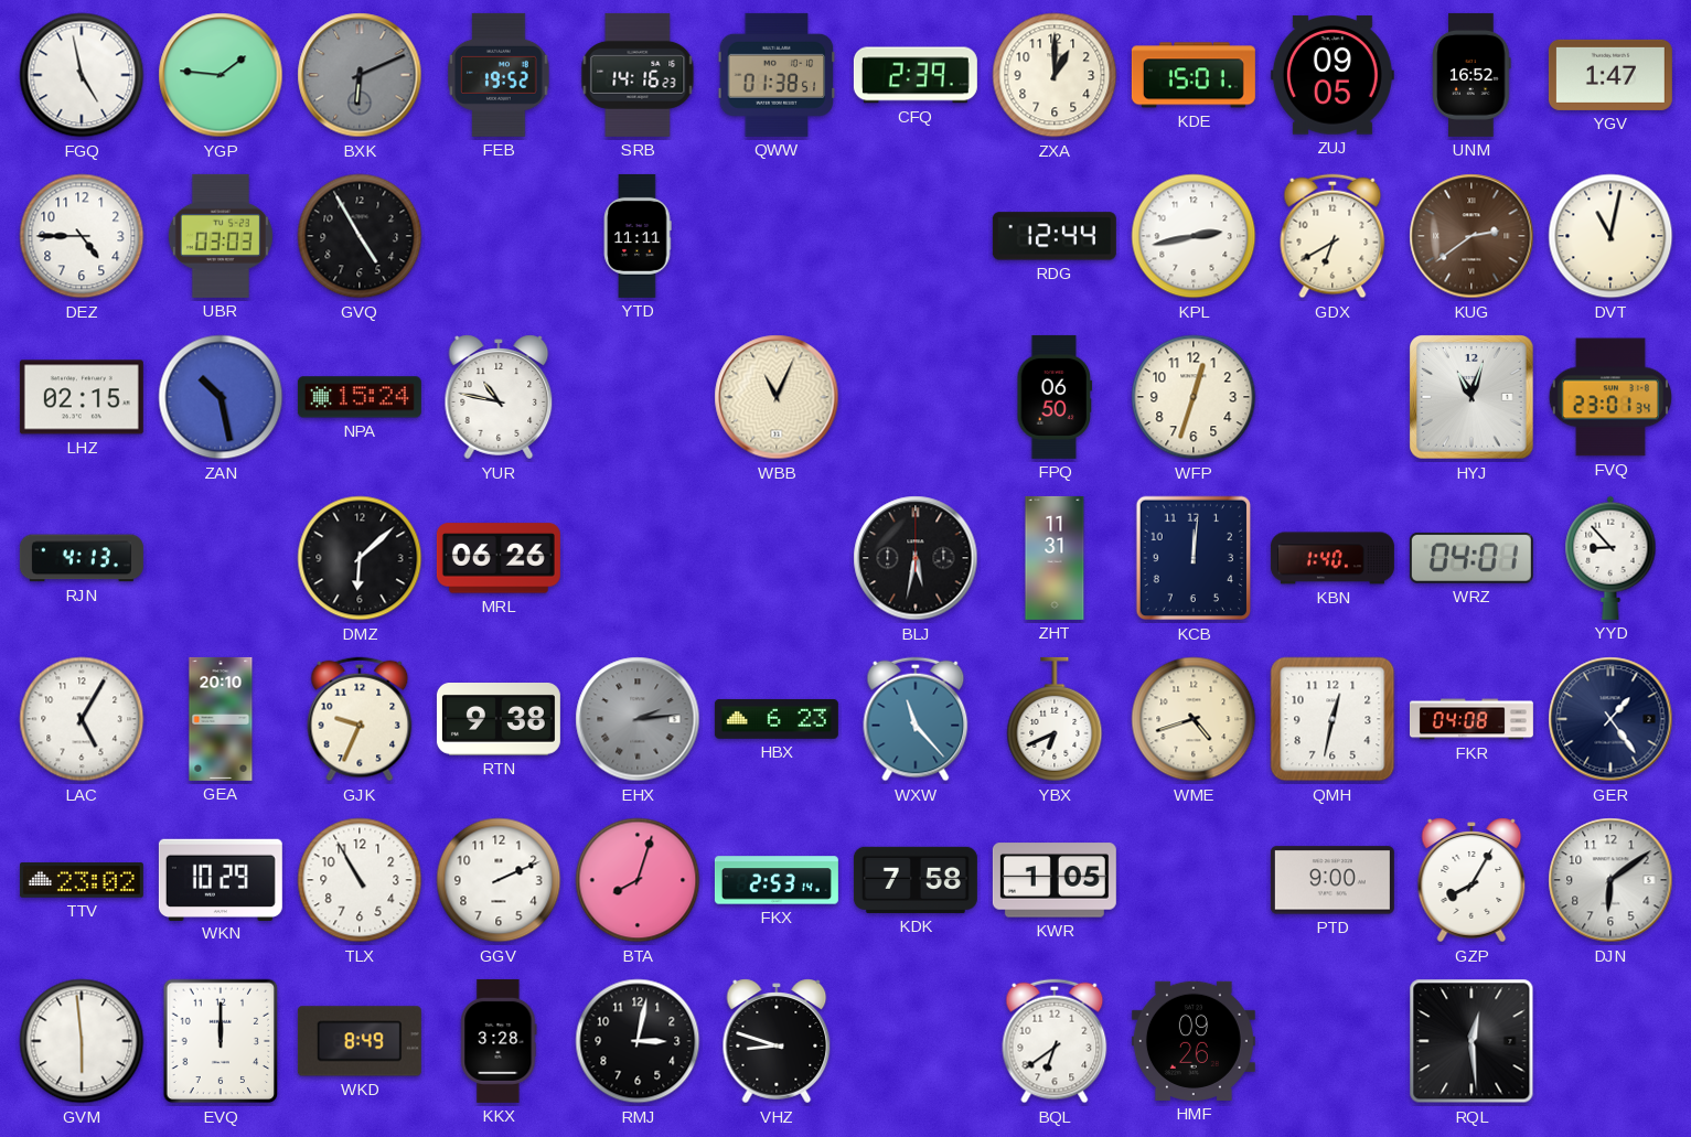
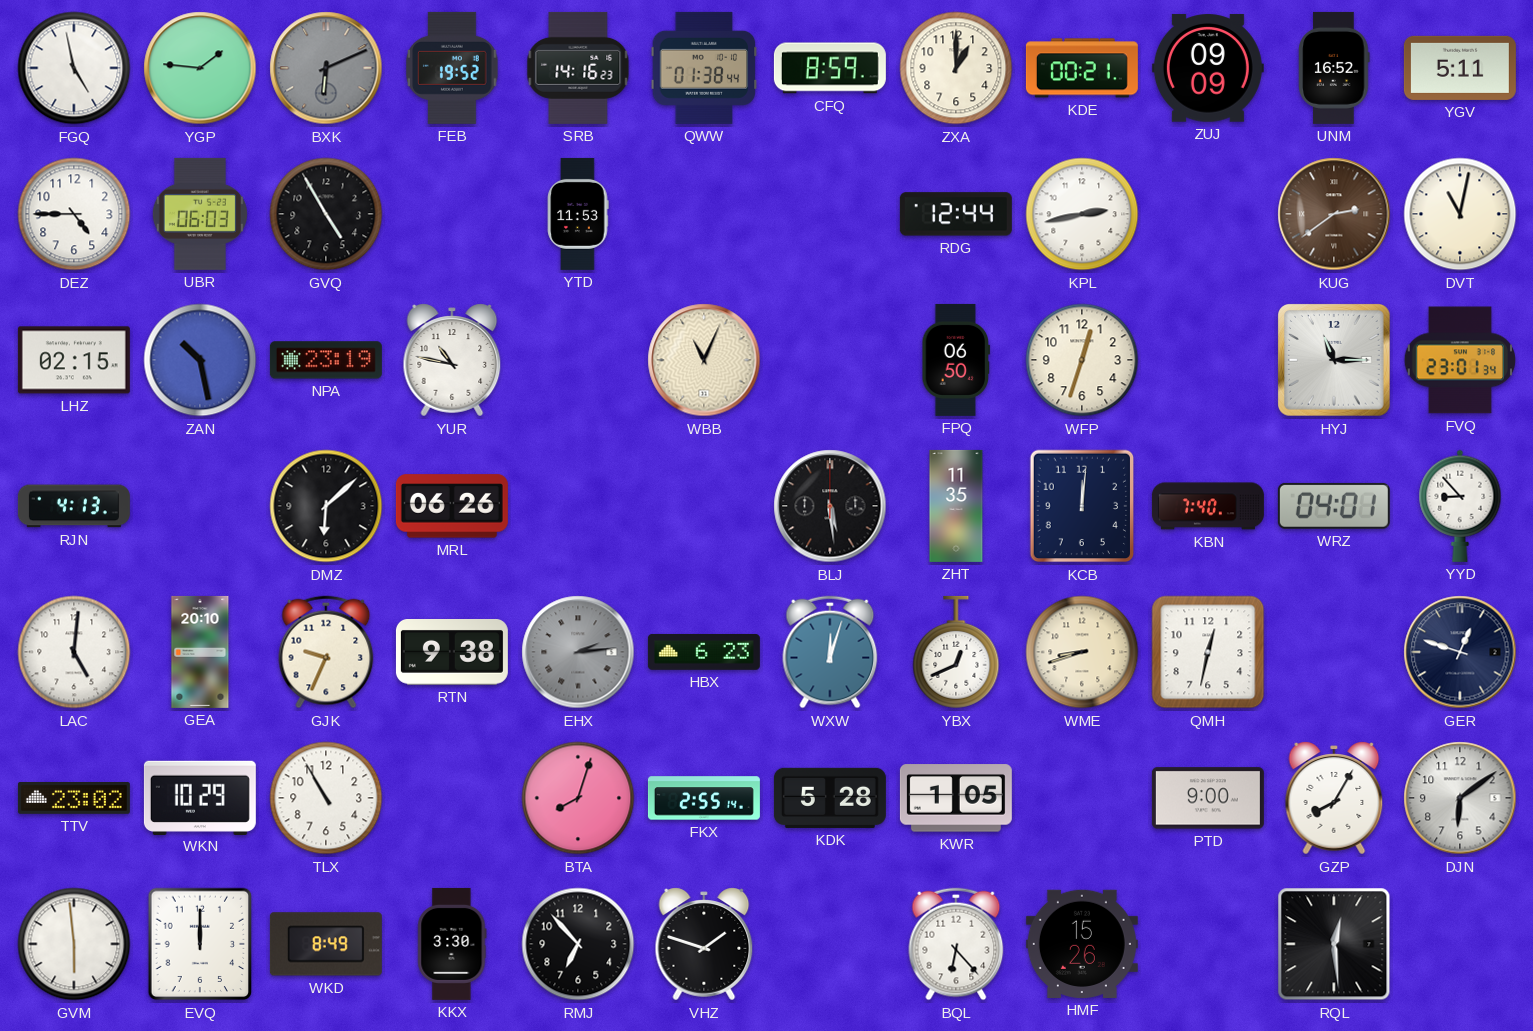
QWW: 01:38:51 -> 01:38:44
CFQ: 2:39 -> 8:59
KDE: 15:01 -> 00:21
ZUJ: 09:05 -> 09:09
YGV: 1:47 -> 5:11
UBR: 03:03 -> 06:03
YTD: 11:11 -> 11:53
GDX: 6:40 -> none
NPA: 15:24 -> 23:19
HYJ: 11:03 -> 11:15
BLJ: 5:32 -> 5:29
ZHT: 11:31 -> 11:35
KBN: 1:40 -> 7:40
LAC: 5:05 -> 5:01
WXW: 11:23 -> 12:03
YBX: 6:41 -> 12:41
WME: 4:42 -> 8:42
FKR: 04:08 -> none
GER: 1:24 -> 12:48
GGV: 2:11 -> none
FKX: 2:53 -> 2:55
KDK: 7:58 -> 5:28
KKX: 3:28 -> 3:30
RMJ: 3:02 -> 6:53
VHZ: 8:48 -> 1:48
BQL: 6:39 -> 6:23
HMF: 09:26 -> 15:26
